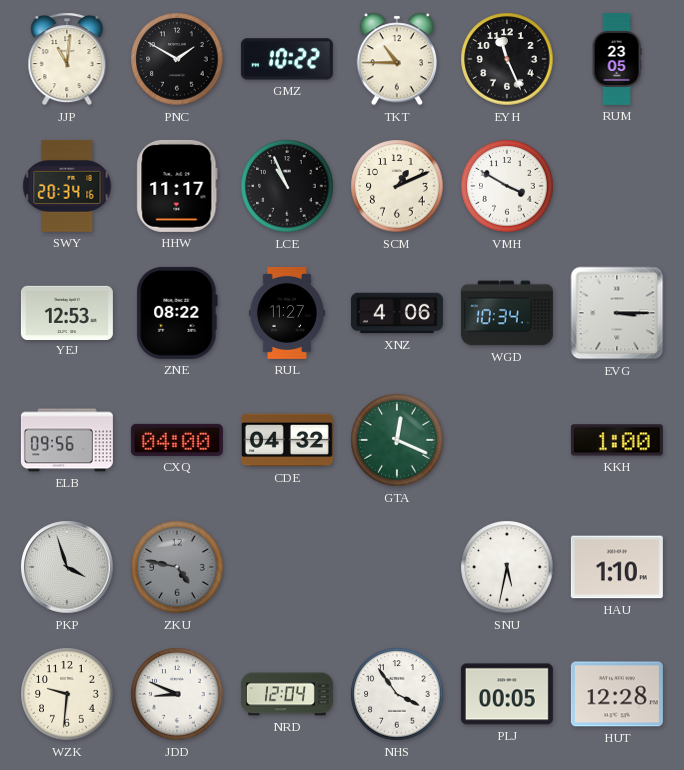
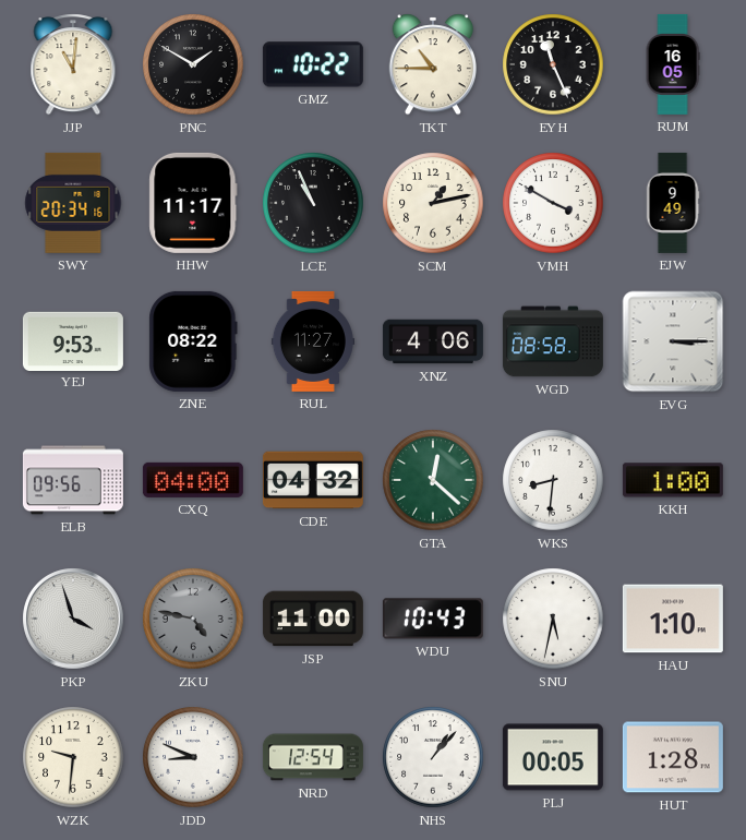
RUM: 23:05 -> 16:05
SCM: 1:11 -> 1:13
EJW: none -> 9:49
YEJ: 12:53 -> 9:53
WGD: 10:34 -> 08:58
GTA: 12:19 -> 12:22
WKS: none -> 8:31
JSP: none -> 11:00
WDU: none -> 10:43
NRD: 12:04 -> 12:54
NHS: 3:54 -> 1:07
HUT: 12:28 -> 1:28
